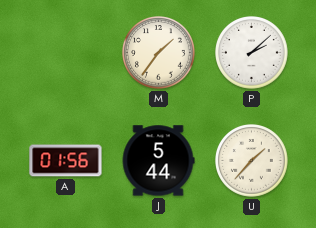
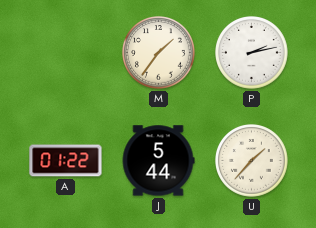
P: 2:08 -> 2:13
A: 01:56 -> 01:22
